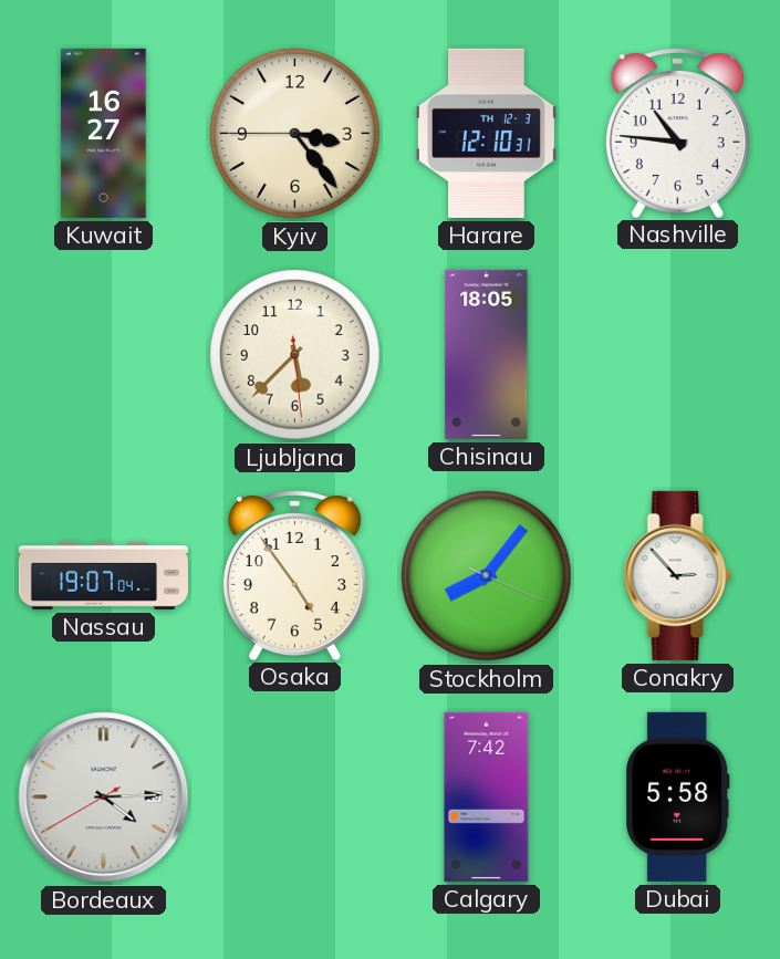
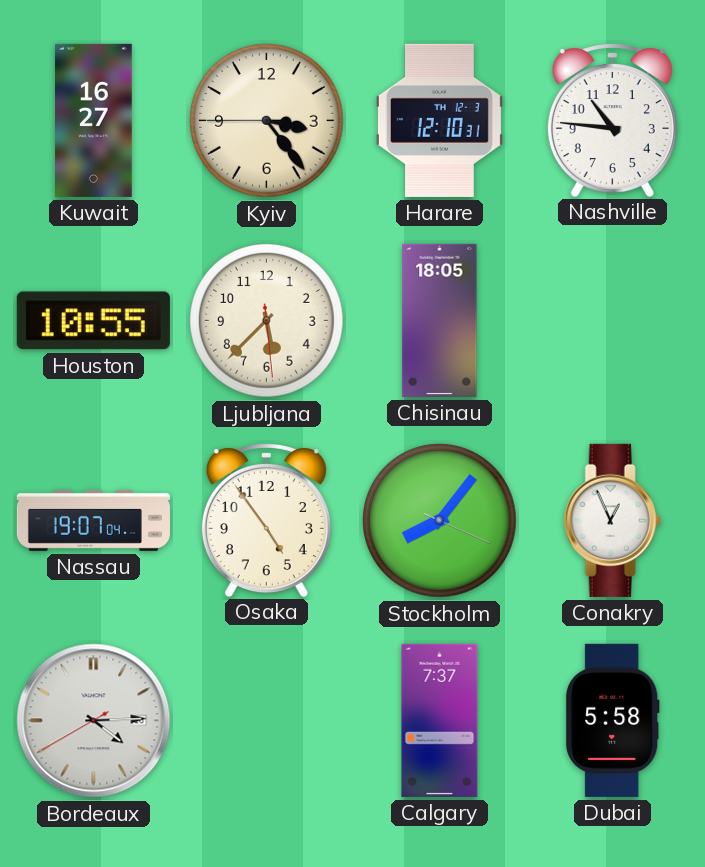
Houston: none -> 10:55
Conakry: 2:53 -> 12:56
Calgary: 7:42 -> 7:37
